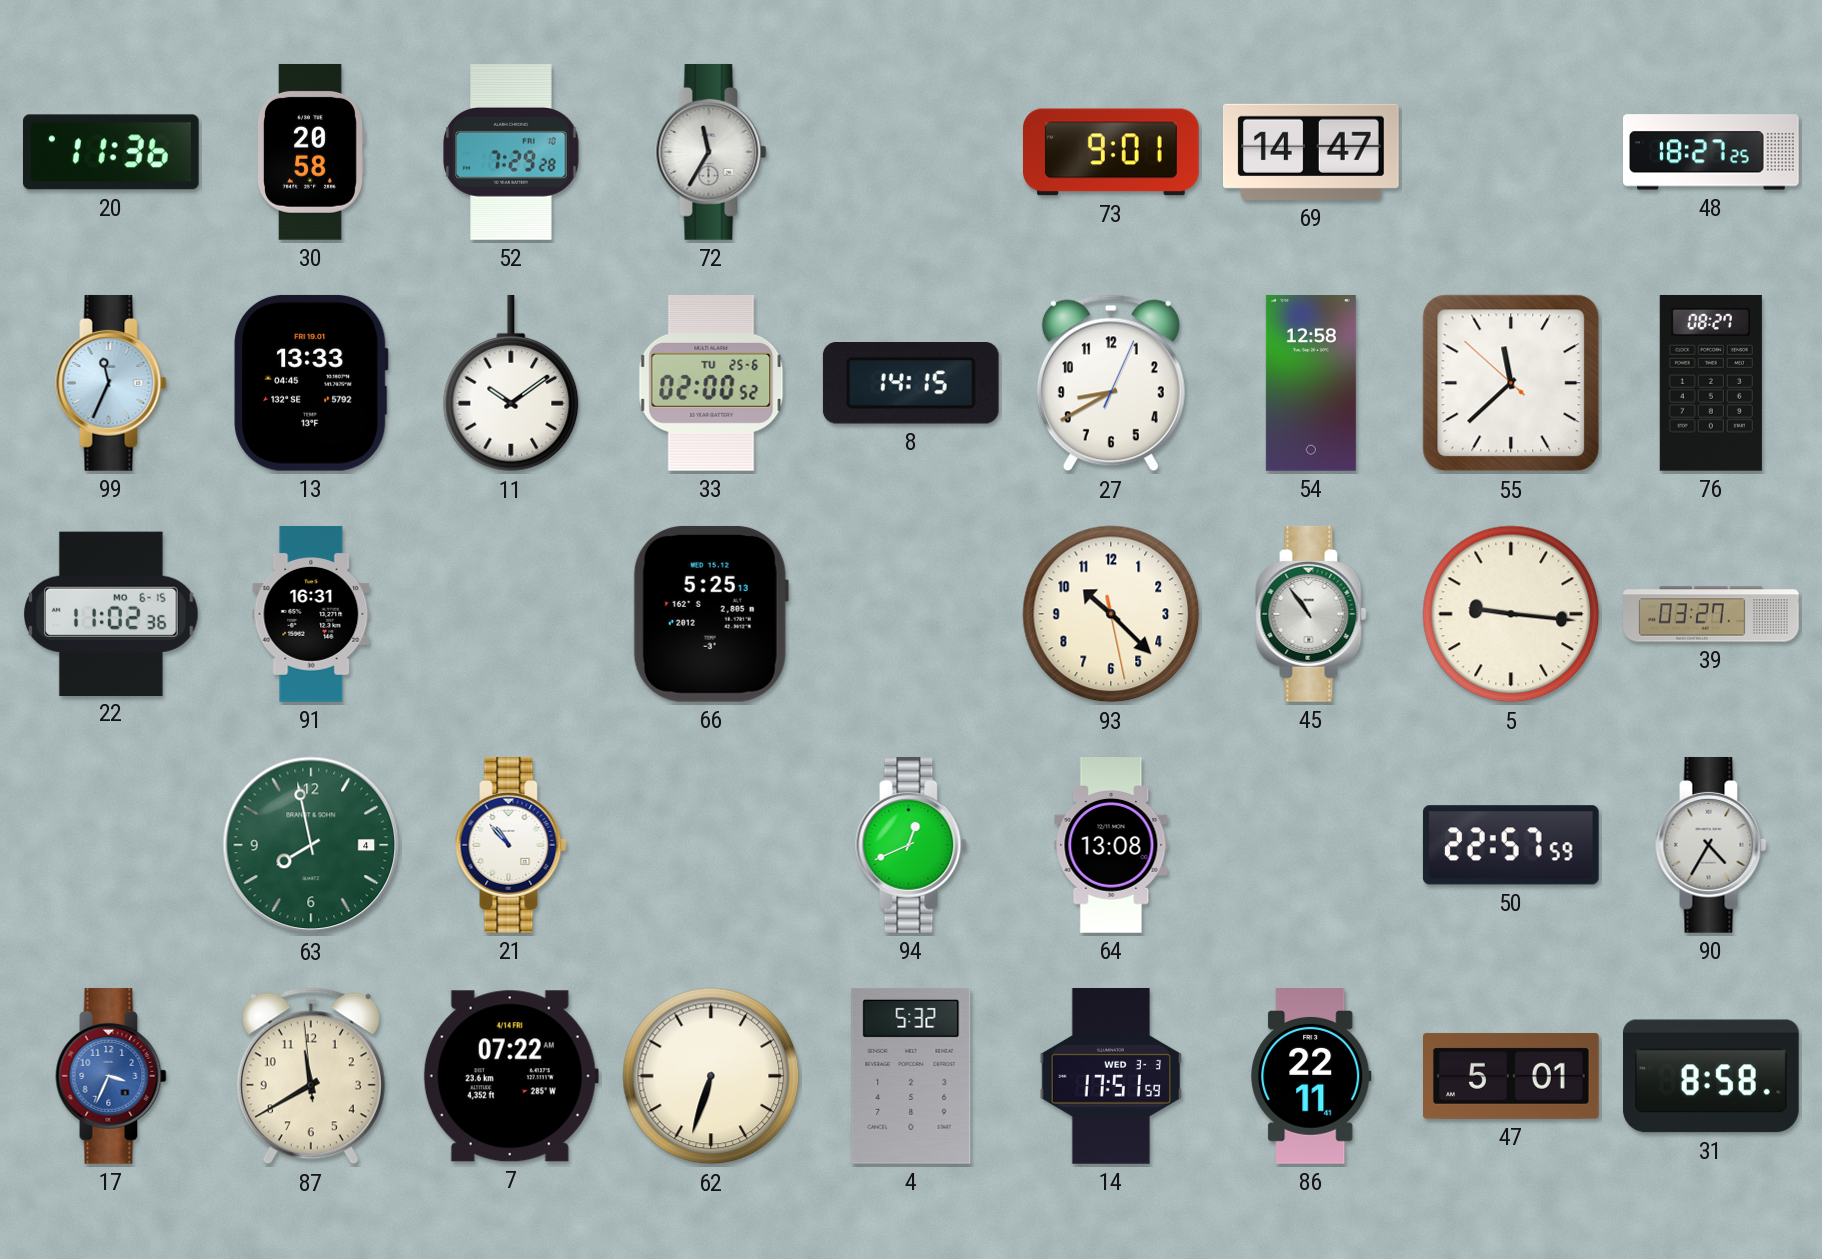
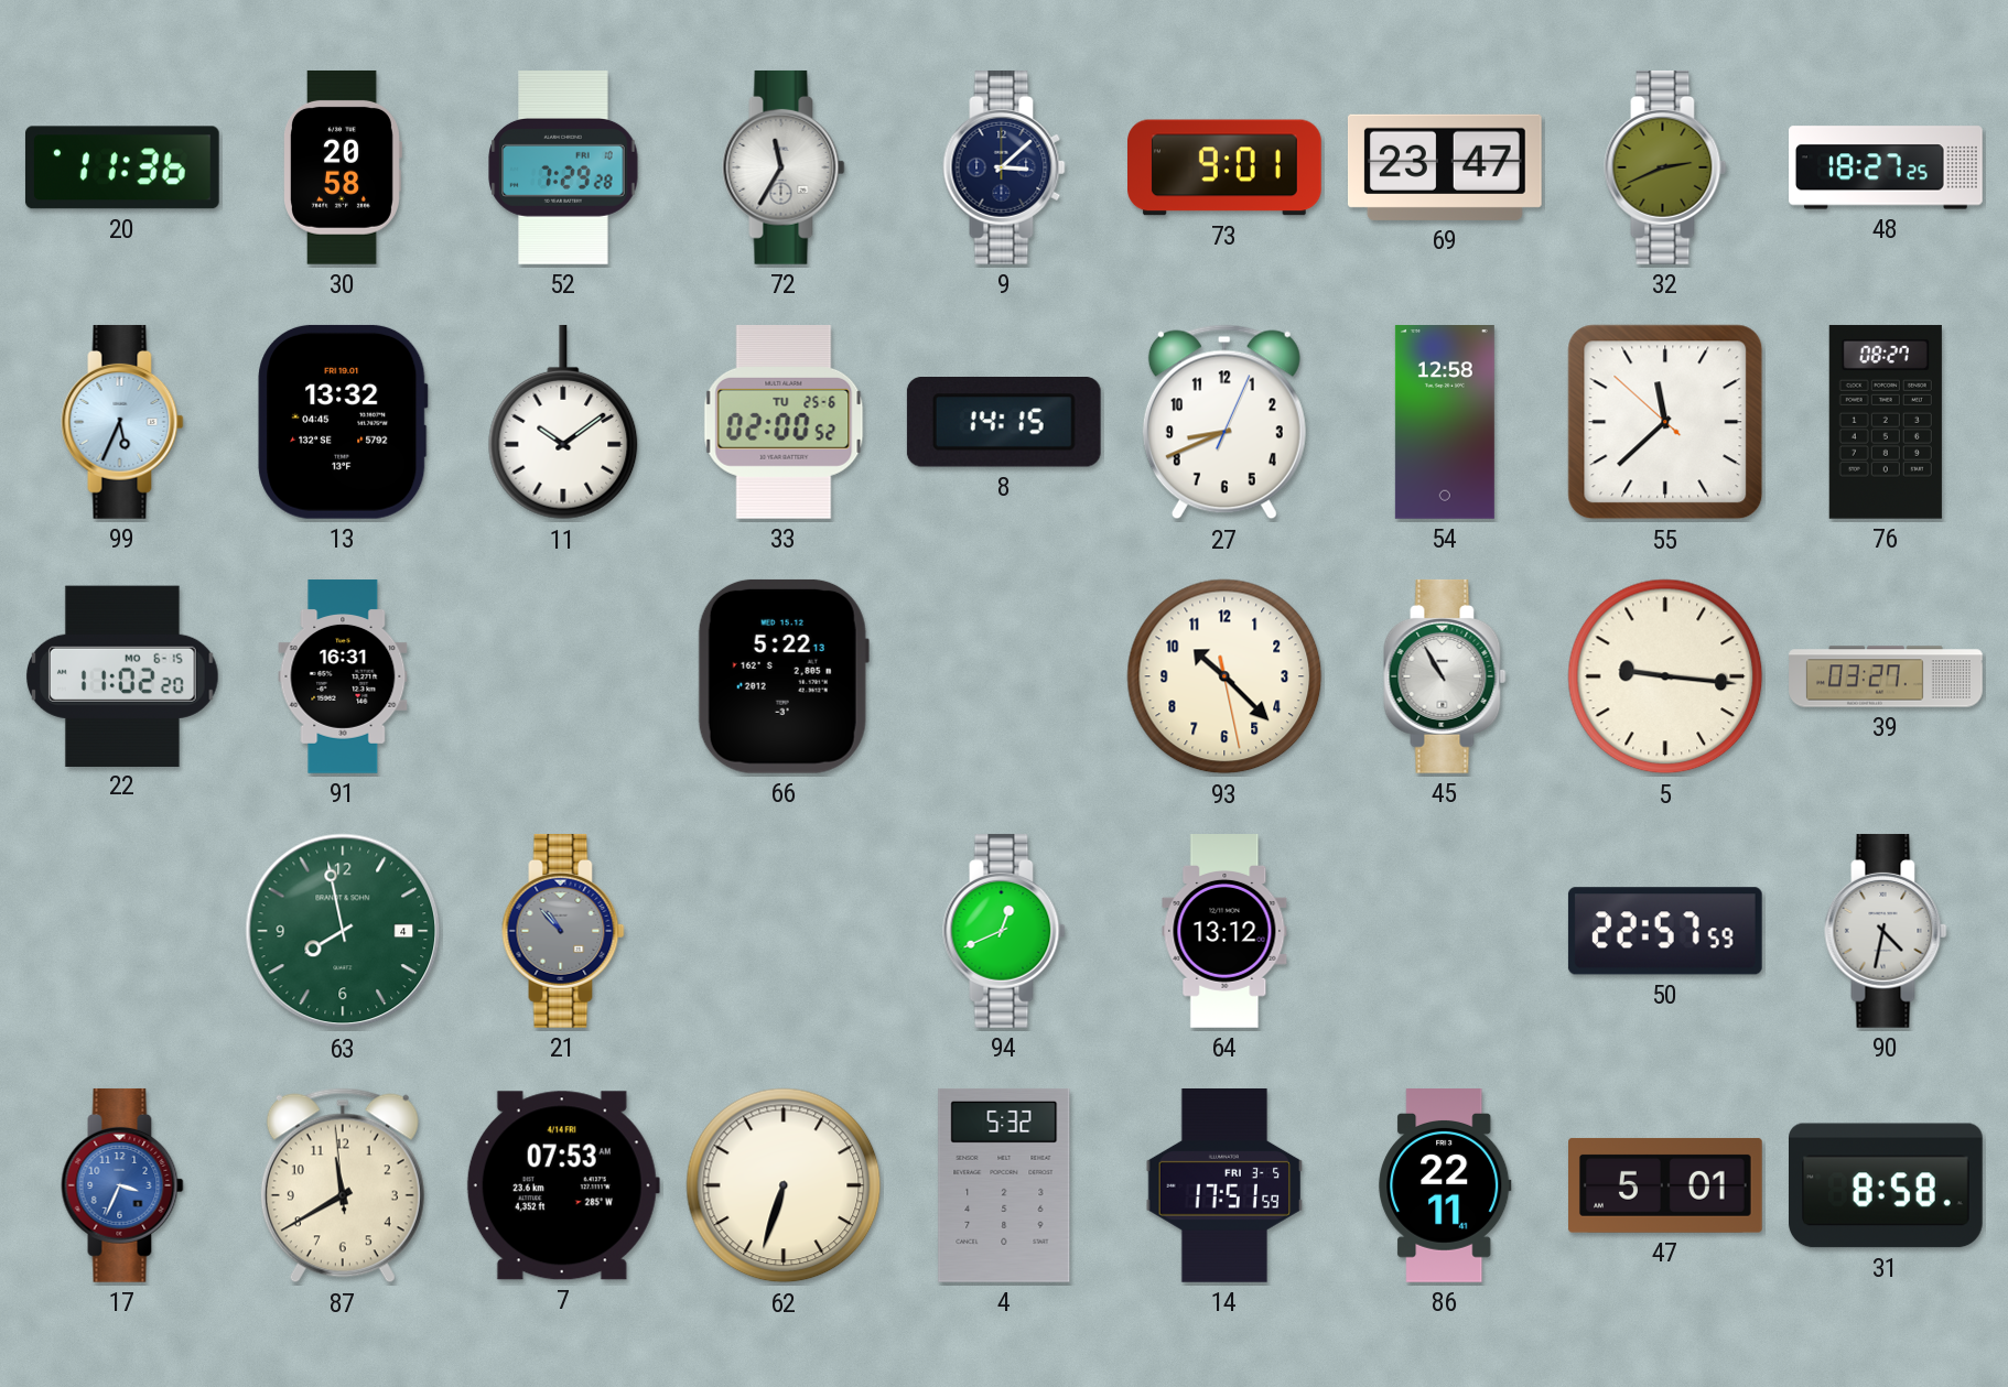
9: none -> 3:08
69: 14:47 -> 23:47
32: none -> 2:41
99: 11:34 -> 5:34
13: 13:33 -> 13:32
27: 8:40 -> 8:41
22: 11:02:36 -> 11:02:20
66: 5:25 -> 5:22
45: 10:54 -> 10:55
21 dial: white -> grey
64: 13:08 -> 13:12
90: 4:35 -> 4:32
7: 07:22 -> 07:53
14 date: WED 3-3 -> FRI 3-5
